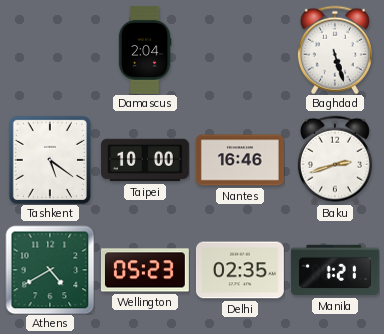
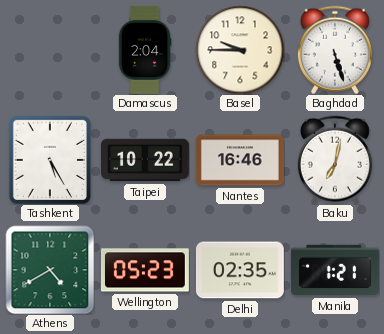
Basel: none -> 9:45
Tashkent: 5:21 -> 5:25
Taipei: 10:00 -> 10:22
Baku: 2:42 -> 7:02
